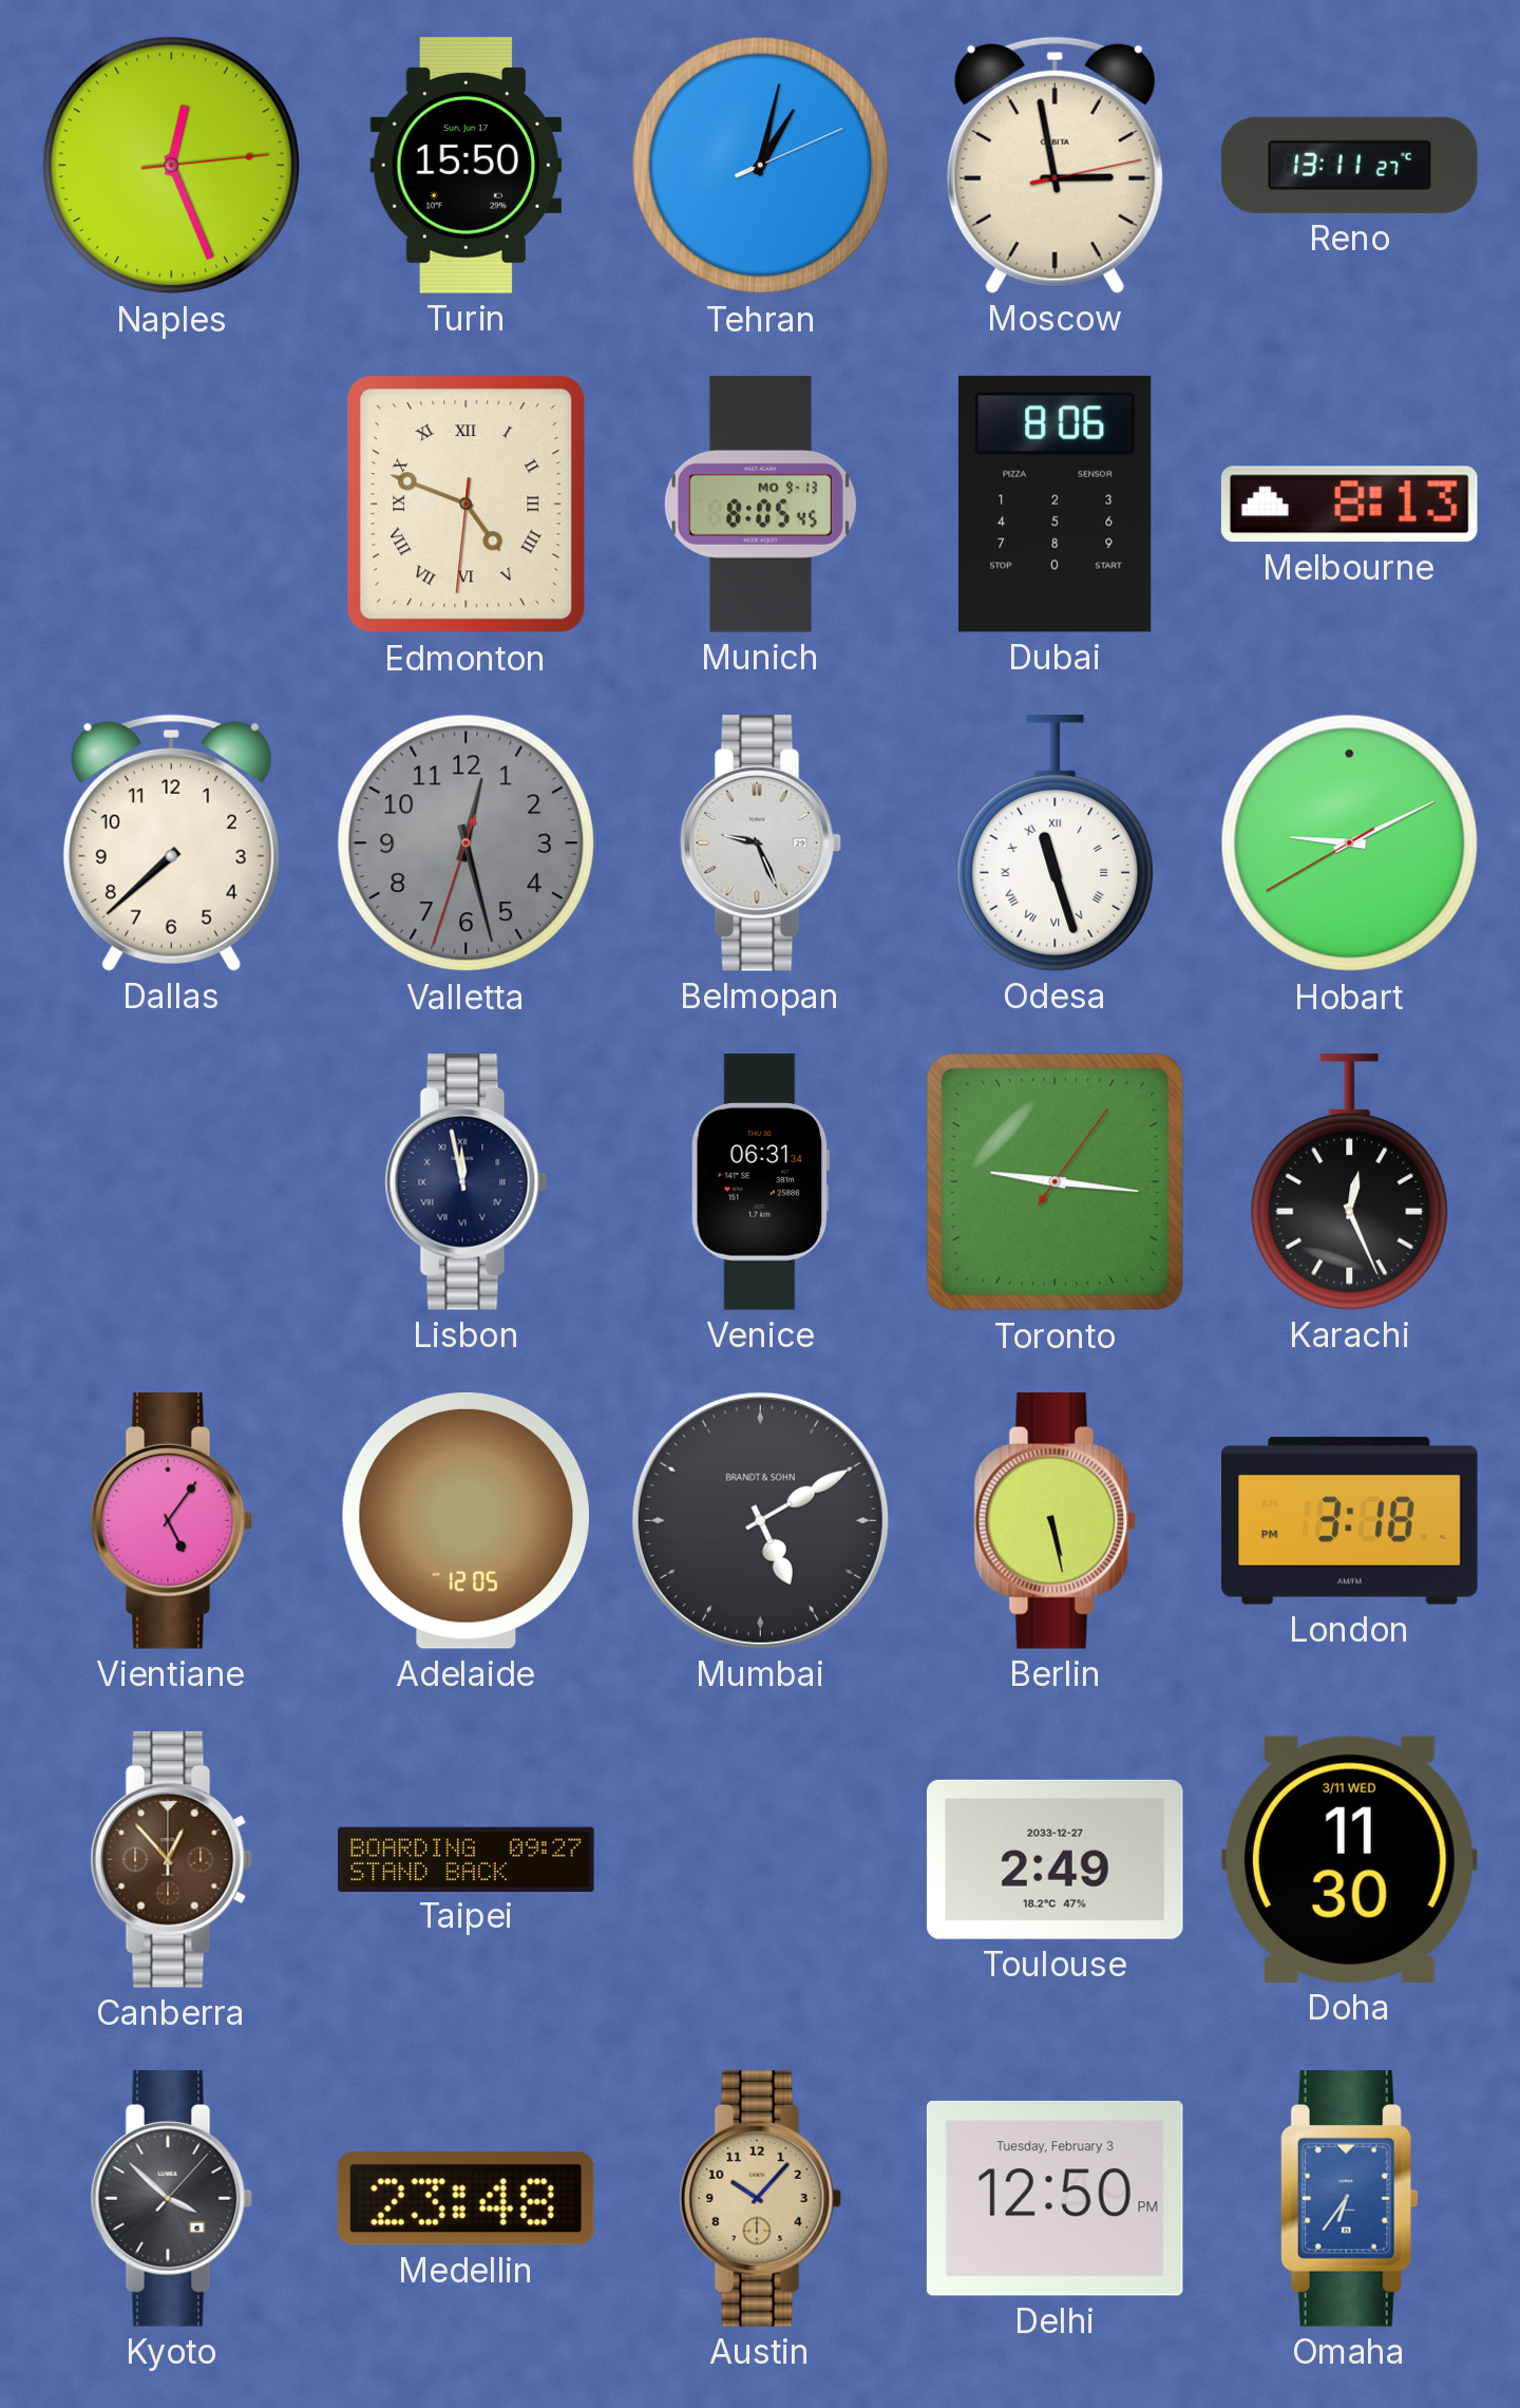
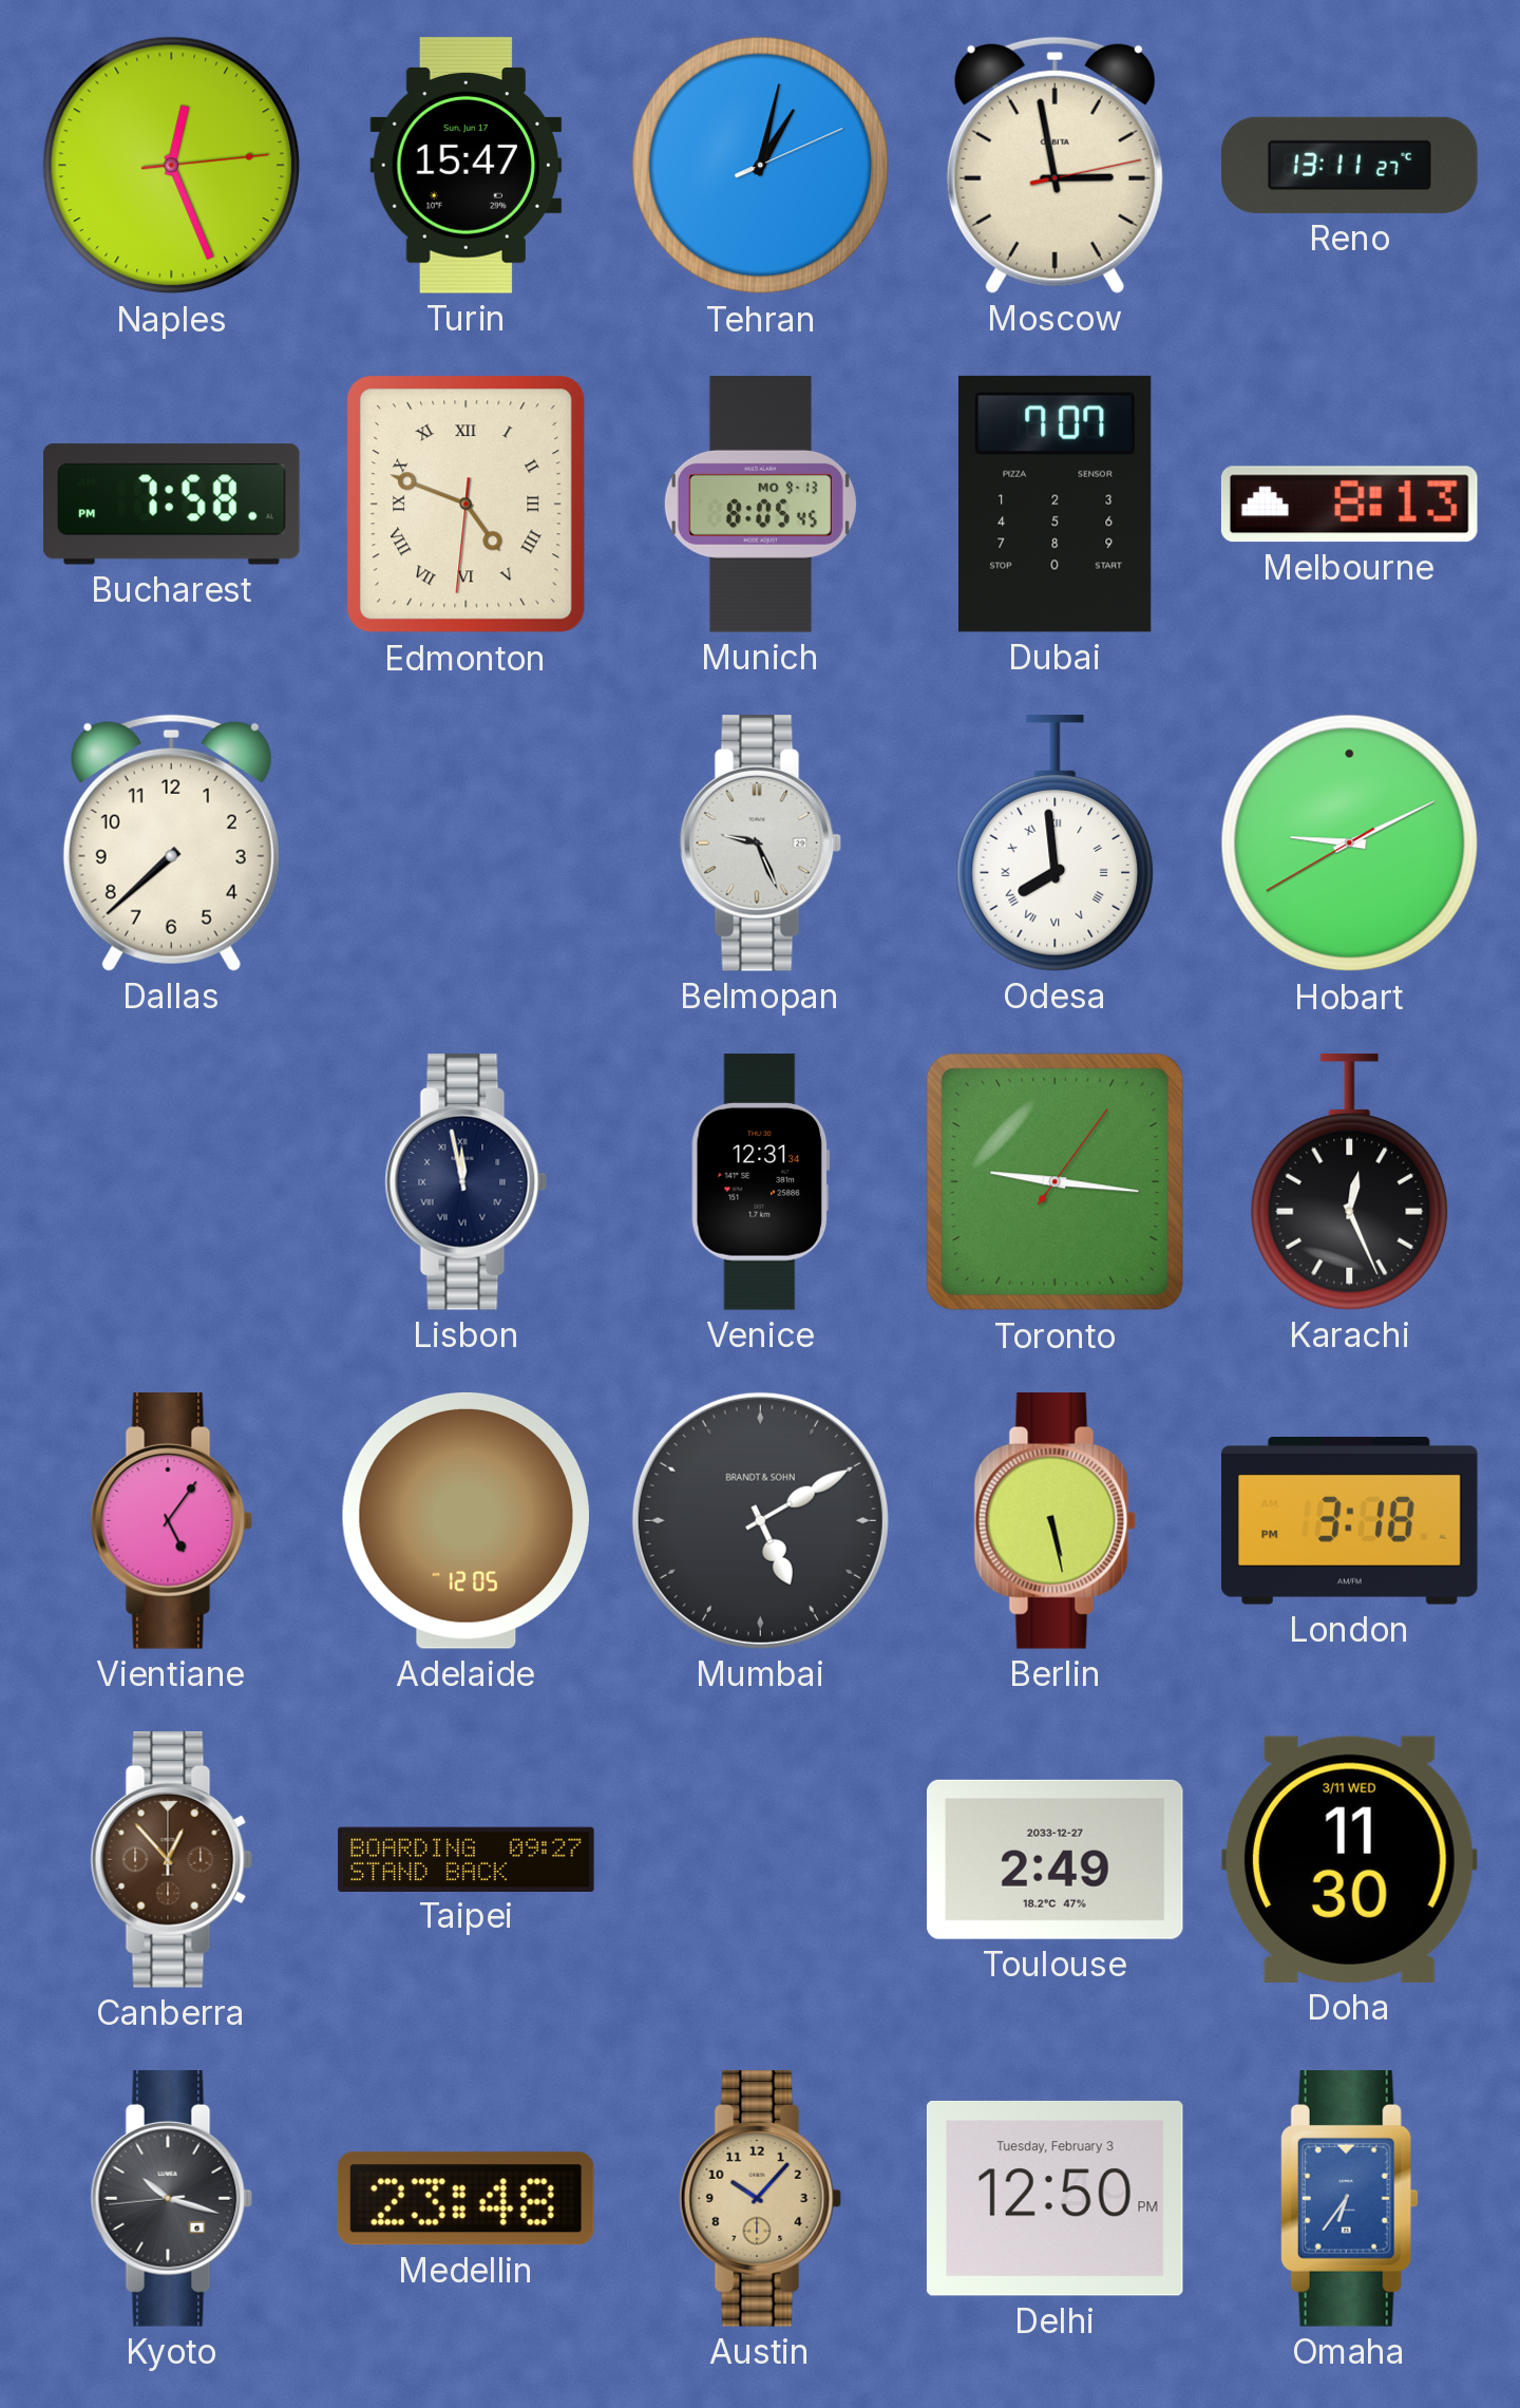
Turin: 15:50 -> 15:47
Bucharest: none -> 7:58
Dubai: 8:06 -> 7:07
Valletta: 12:27 -> none
Odesa: 11:27 -> 7:59
Venice: 06:31 -> 12:31
Kyoto: 3:52 -> 10:17
